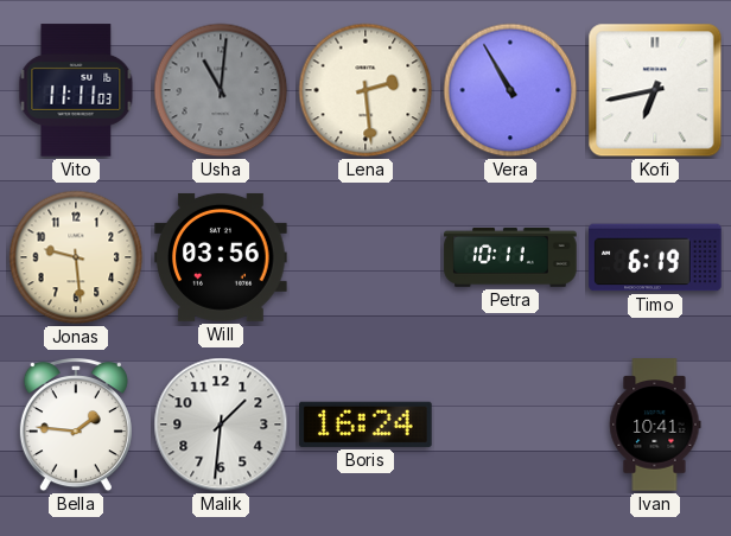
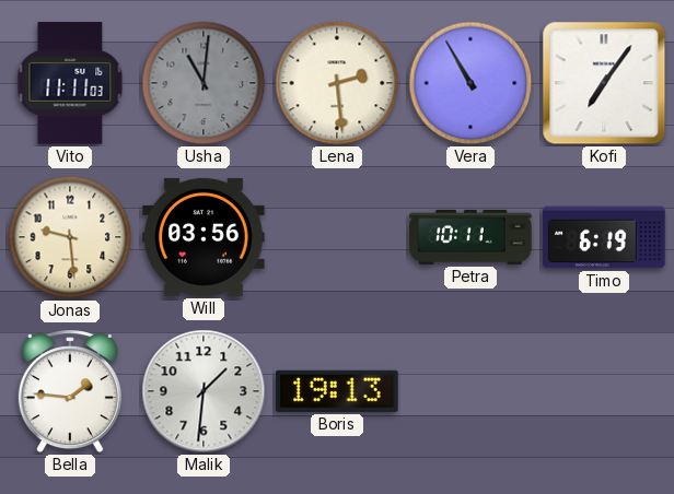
Kofi: 6:43 -> 7:06
Boris: 16:24 -> 19:13
Ivan: 10:41 -> none
